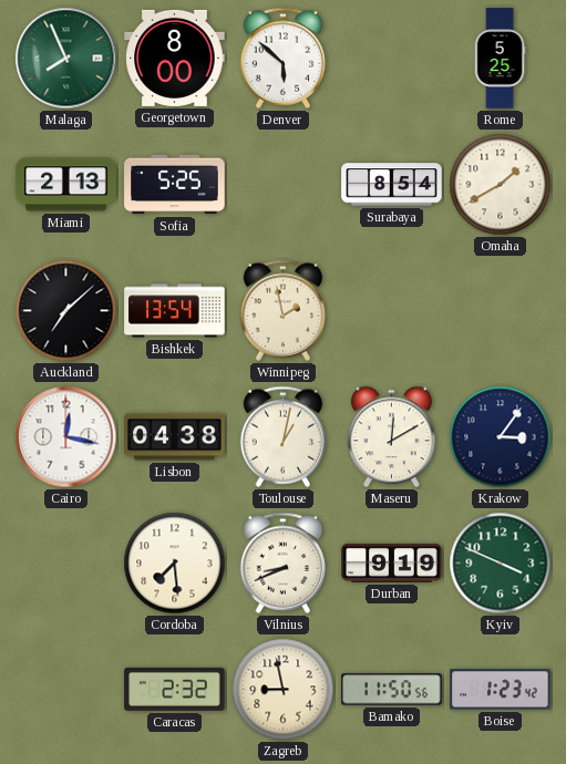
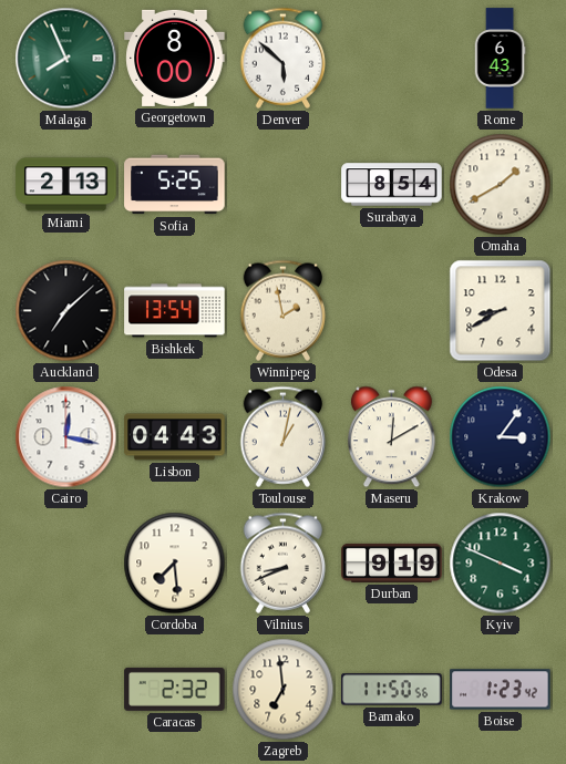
Rome: 5:25 -> 6:43
Odesa: none -> 8:40
Lisbon: 04:38 -> 04:43
Zagreb: 8:58 -> 6:59
